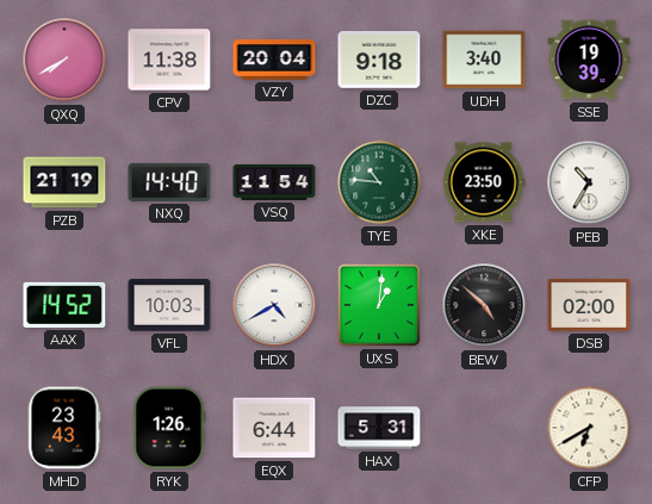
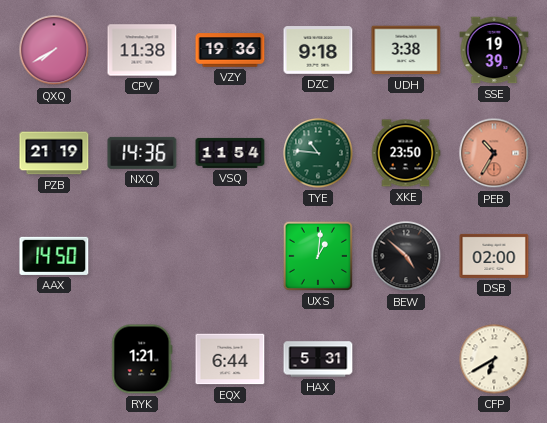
VZY: 20:04 -> 19:36
UDH: 3:40 -> 3:38
NXQ: 14:40 -> 14:36
PEB dial: white -> salmon
AAX: 14:52 -> 14:50
VFL: 10:03 -> none
HDX: 4:40 -> none
MHD: 23:43 -> none
RYK: 1:26 -> 1:21
